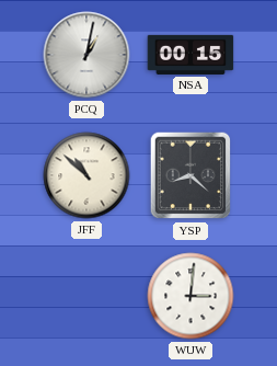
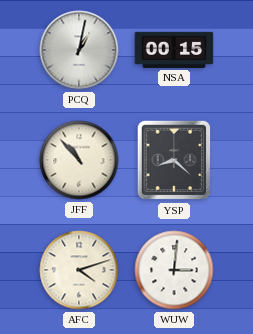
JFF: 10:52 -> 10:53
AFC: none -> 4:12
